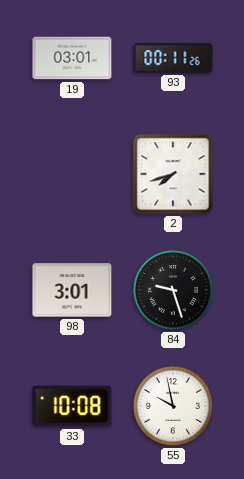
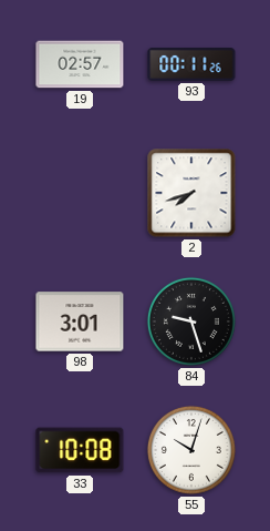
19: 03:01 -> 02:57
55: 9:58 -> 10:03
